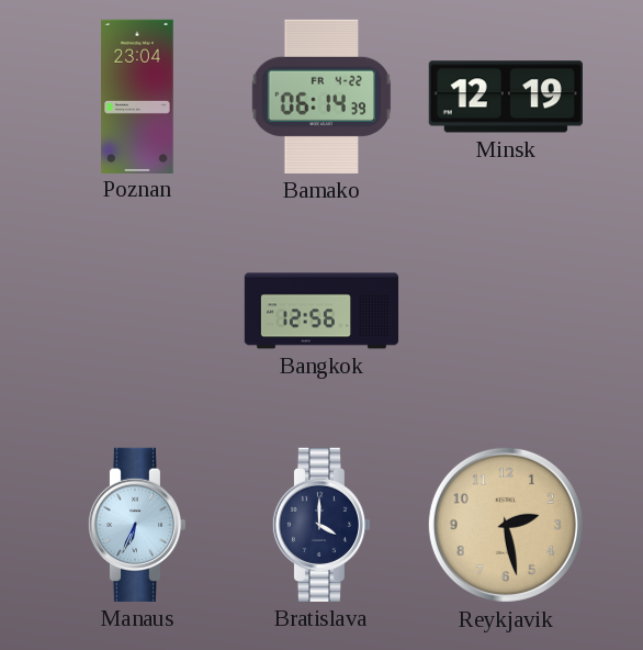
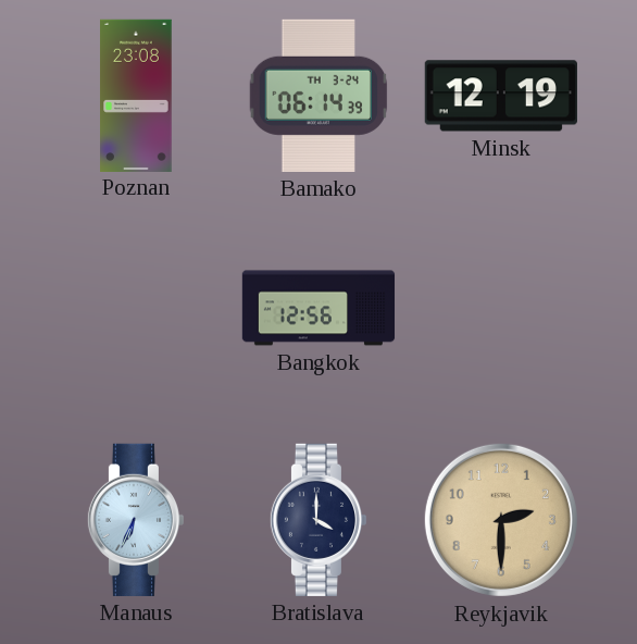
Poznan: 23:04 -> 23:08
Bamako date: FR 4-22 -> TH 3-24
Reykjavik: 2:28 -> 2:30
